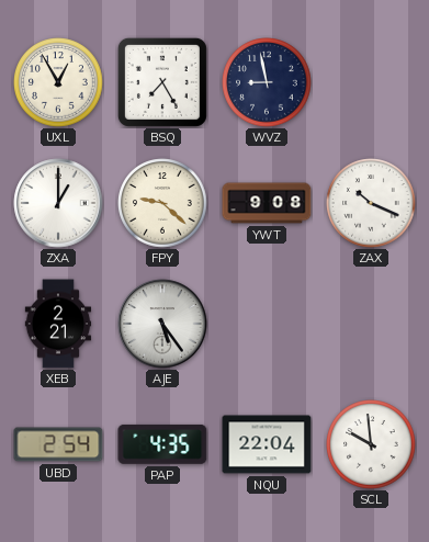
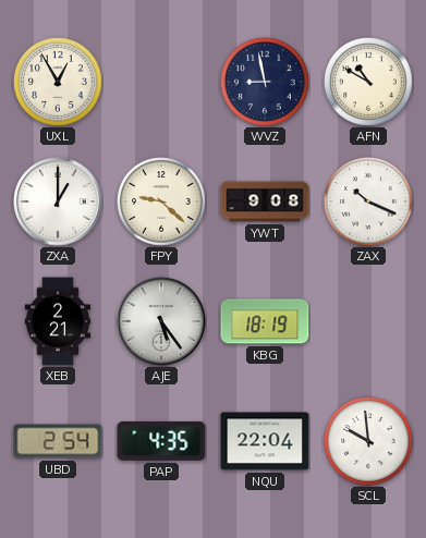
BSQ: 7:25 -> none
AFN: none -> 10:50
KBG: none -> 18:19
